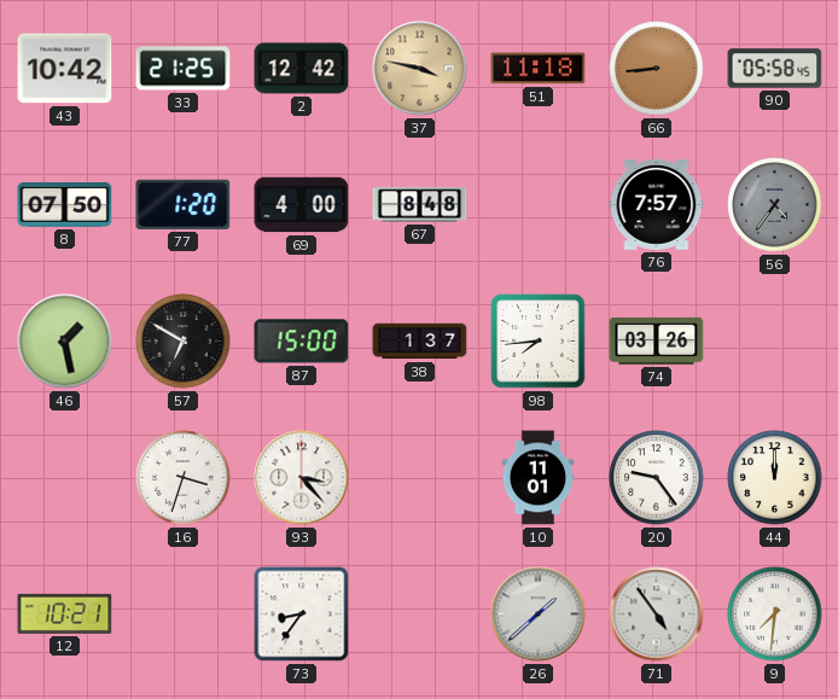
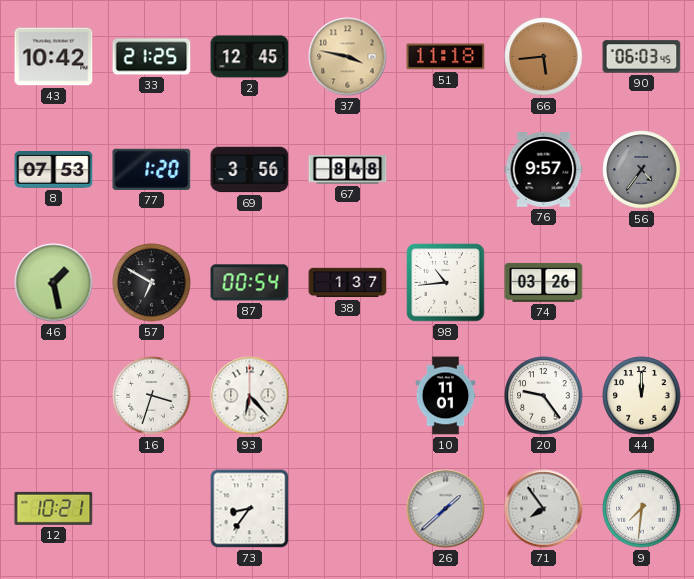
2: 12:42 -> 12:45
66: 8:44 -> 5:44
90: 05:58 -> 06:03
8: 07:50 -> 07:53
69: 4:00 -> 3:56
76: 7:57 -> 9:57
87: 15:00 -> 00:54
98: 7:44 -> 10:44
93: 3:23 -> 6:23
71: 4:54 -> 7:54
